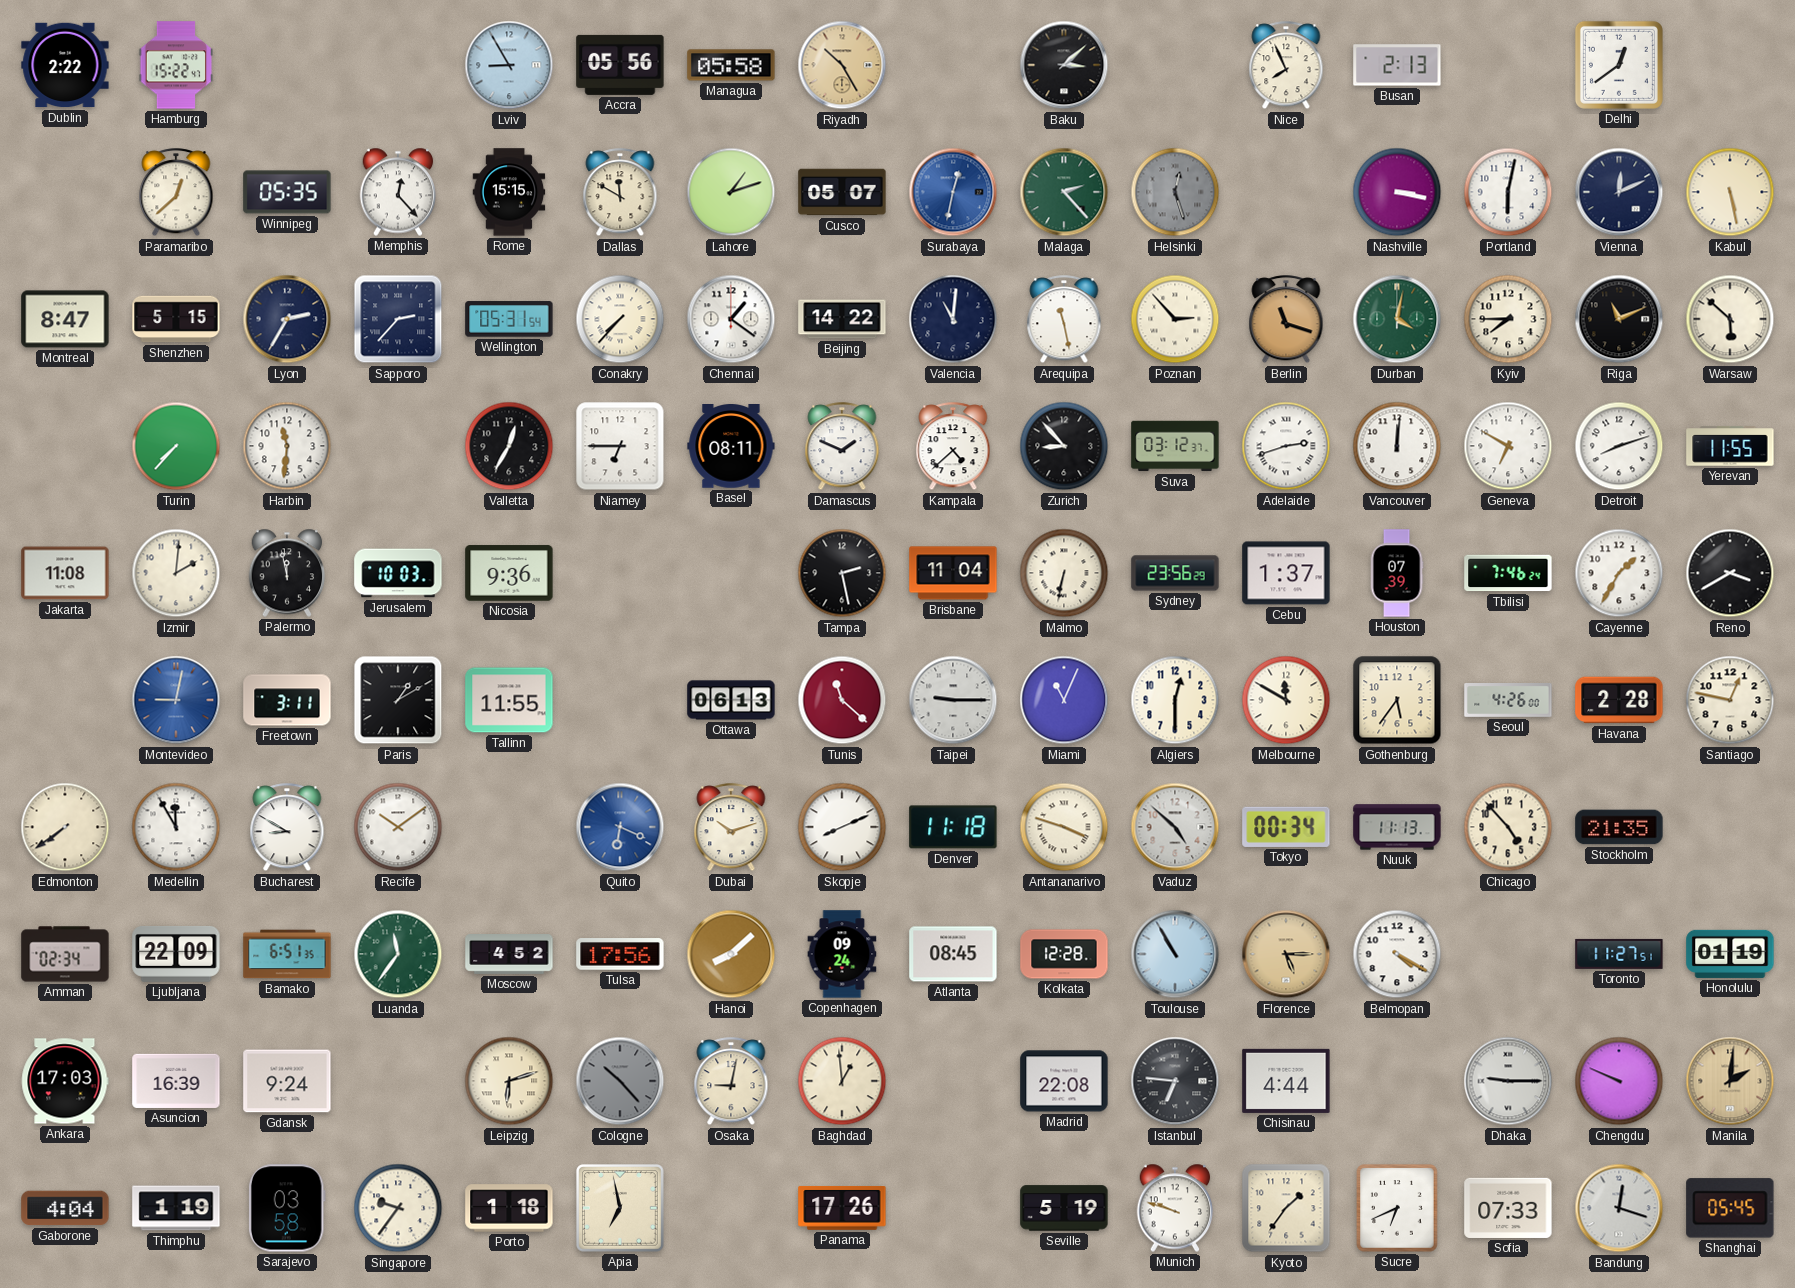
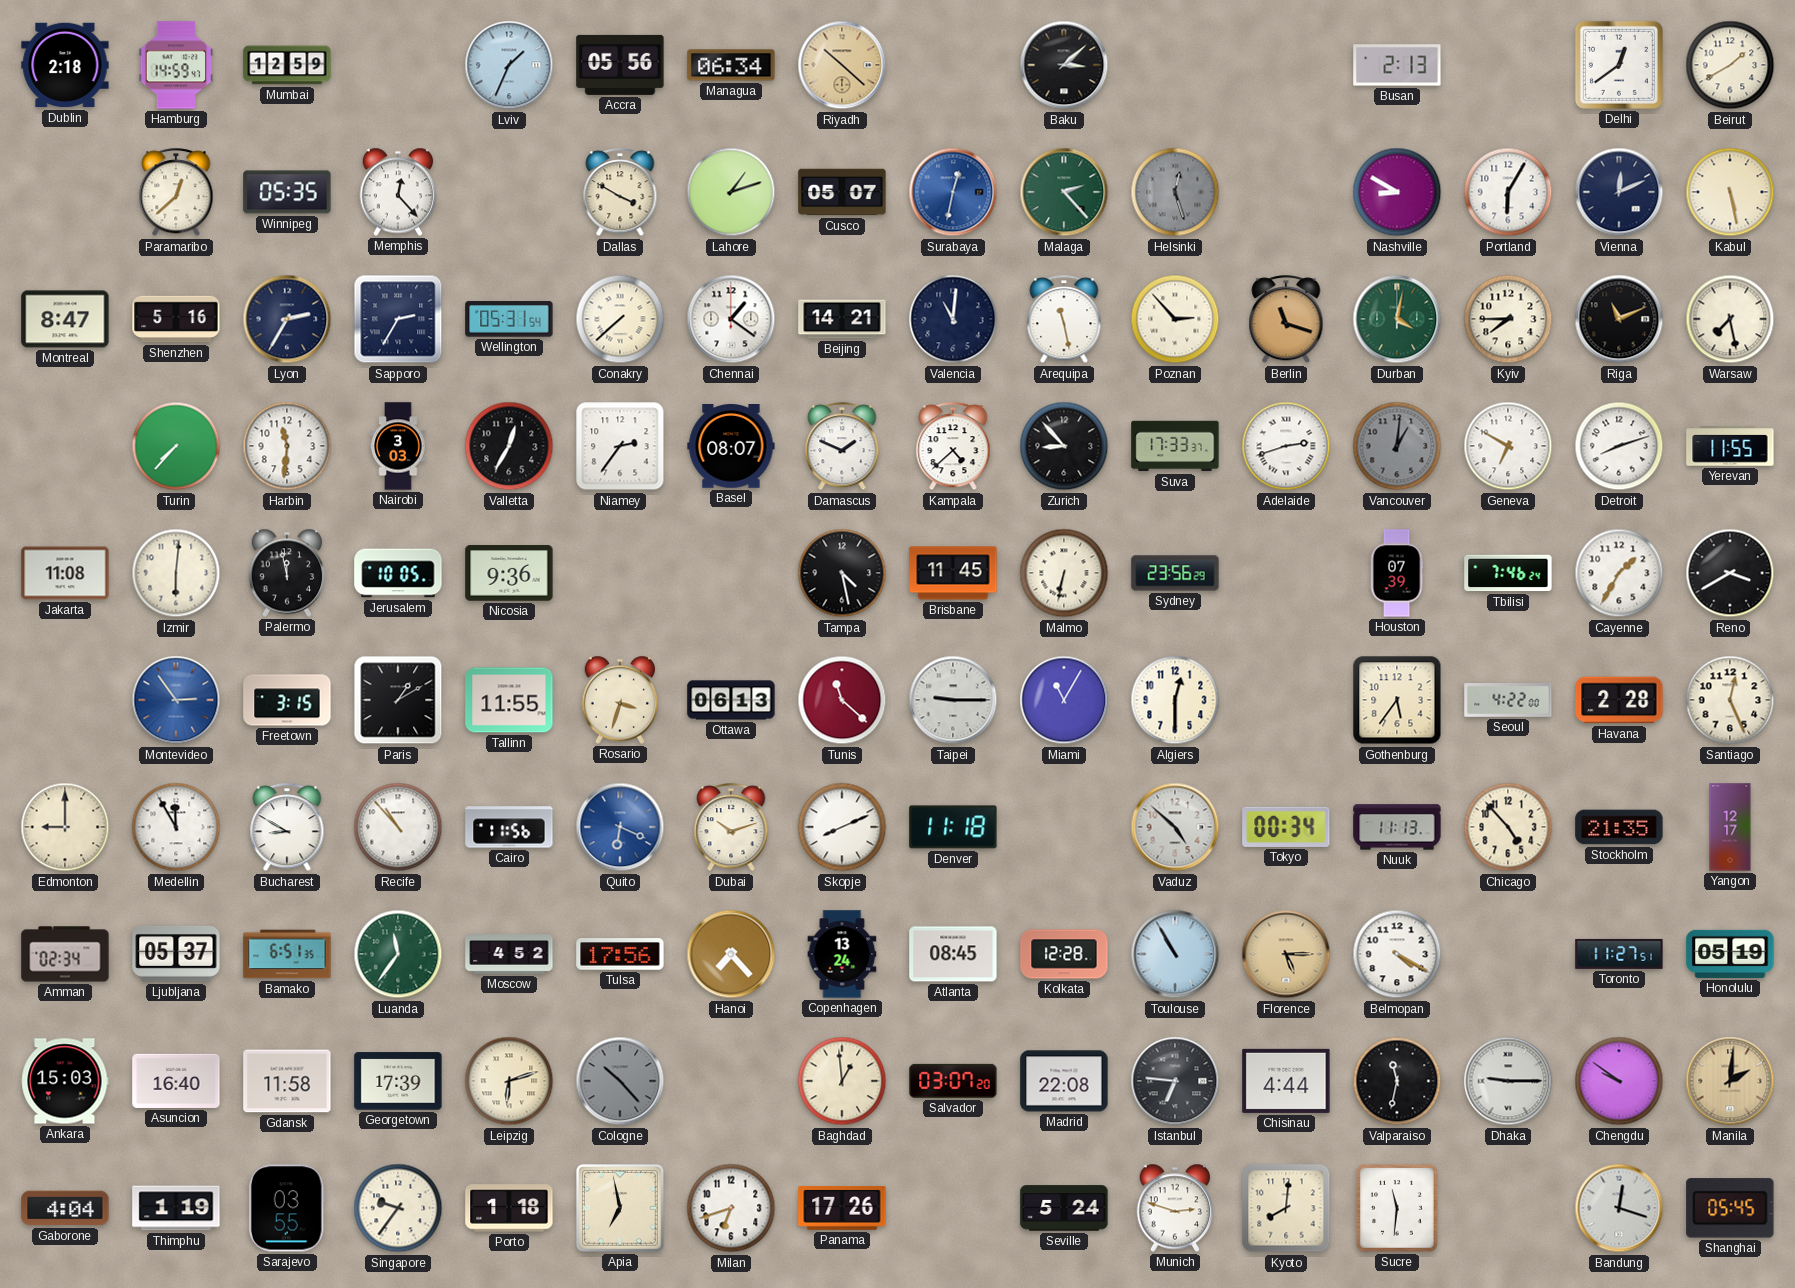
Dublin: 2:22 -> 2:18
Hamburg: 15:22 -> 14:59
Mumbai: none -> 12:59
Lviv: 8:55 -> 1:34
Managua: 05:58 -> 06:34
Riyadh: 10:25 -> 10:22
Nice: 7:56 -> none
Beirut: none -> 1:40
Rome: 15:15 -> none
Dallas: 11:50 -> 3:50
Nashville: 3:17 -> 8:50
Portland: 6:02 -> 6:05
Shenzhen: 5:15 -> 5:16
Sapporo: 2:37 -> 2:35
Conakry: 7:37 -> 7:38
Beijing: 14:22 -> 14:21
Warsaw: 5:52 -> 7:28
Nairobi: none -> 3:03
Niamey: 6:45 -> 2:36
Basel: 08:11 -> 08:07
Suva: 03:12 -> 17:33
Vancouver: 12:01 -> 1:01
Vancouver dial: white -> grey
Izmir: 2:01 -> 6:01
Jerusalem: 10:03 -> 10:05
Tampa: 2:28 -> 4:28
Brisbane: 11:04 -> 11:45
Cebu: 1:37 -> none
Montevideo: 9:02 -> 2:54
Freetown: 3:11 -> 3:15
Rosario: none -> 3:33
Miami: 11:04 -> 11:05
Melbourne: 11:50 -> none
Seoul: 4:26 -> 4:22
Santiago: 12:47 -> 12:26
Edmonton: 7:39 -> 9:00
Recife: 10:09 -> 10:53
Cairo: none -> 11:56
Antananarivo: 3:48 -> none
Yangon: none -> 12:17
Ljubljana: 22:09 -> 05:37
Hanoi: 8:08 -> 7:23
Copenhagen: 09:24 -> 13:24
Honolulu: 01:19 -> 05:19
Ankara: 17:03 -> 15:03
Asuncion: 16:39 -> 16:40
Gdansk: 9:24 -> 11:58
Georgetown: none -> 17:39
Osaka: 9:02 -> none
Salvador: none -> 03:07
Valparaiso: none -> 11:32
Chengdu: 9:49 -> 9:51
Sarajevo: 03:58 -> 03:55
Milan: none -> 6:42
Seville: 5:19 -> 5:24
Munich: 9:48 -> 2:48
Kyoto: 1:36 -> 8:01
Sucre: 6:41 -> 11:31
Sofia: 07:33 -> none
